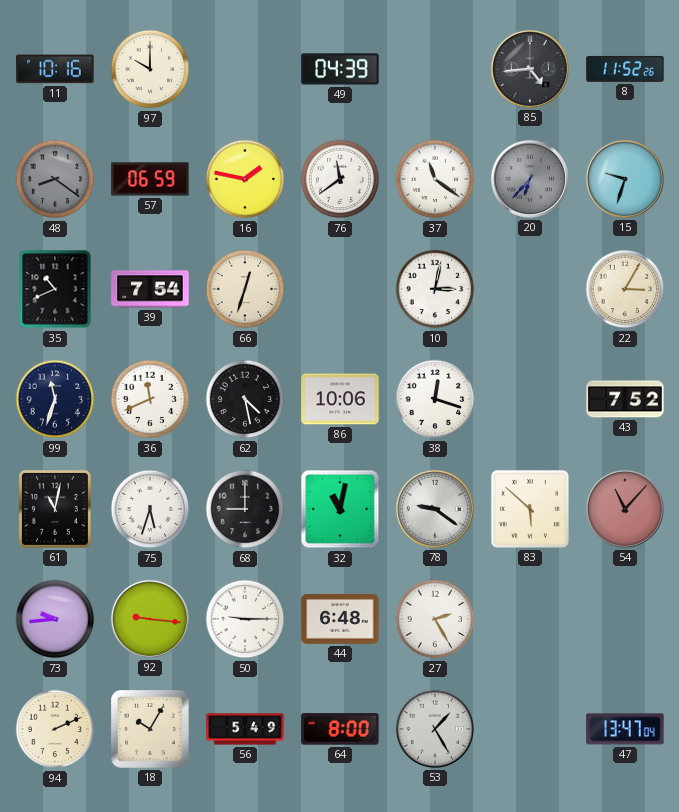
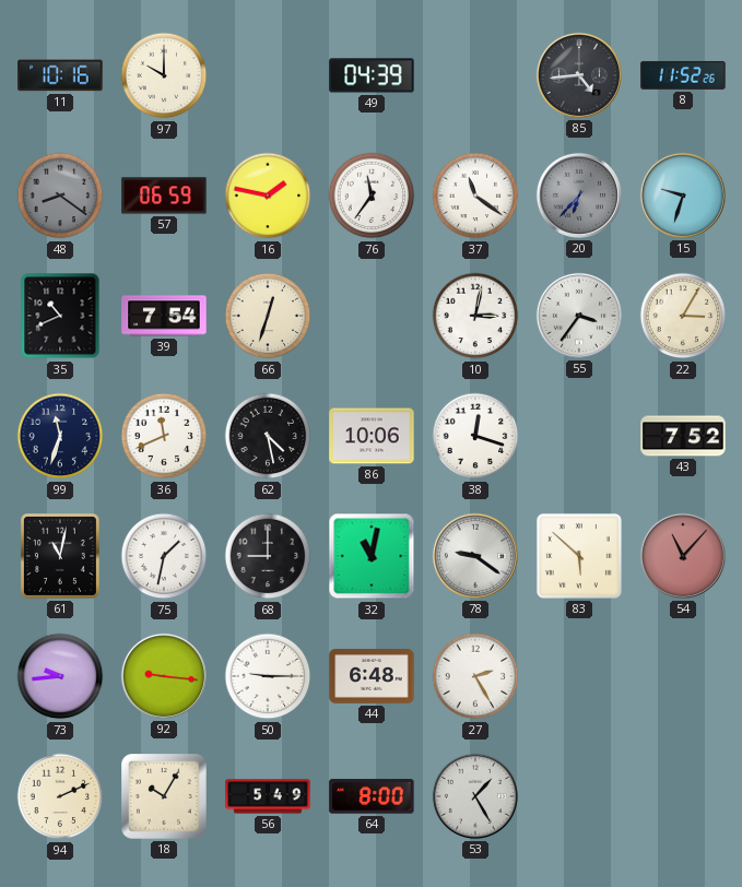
76: 11:39 -> 11:36
55: none -> 3:36
75: 5:33 -> 1:32
47: 13:47 -> none
